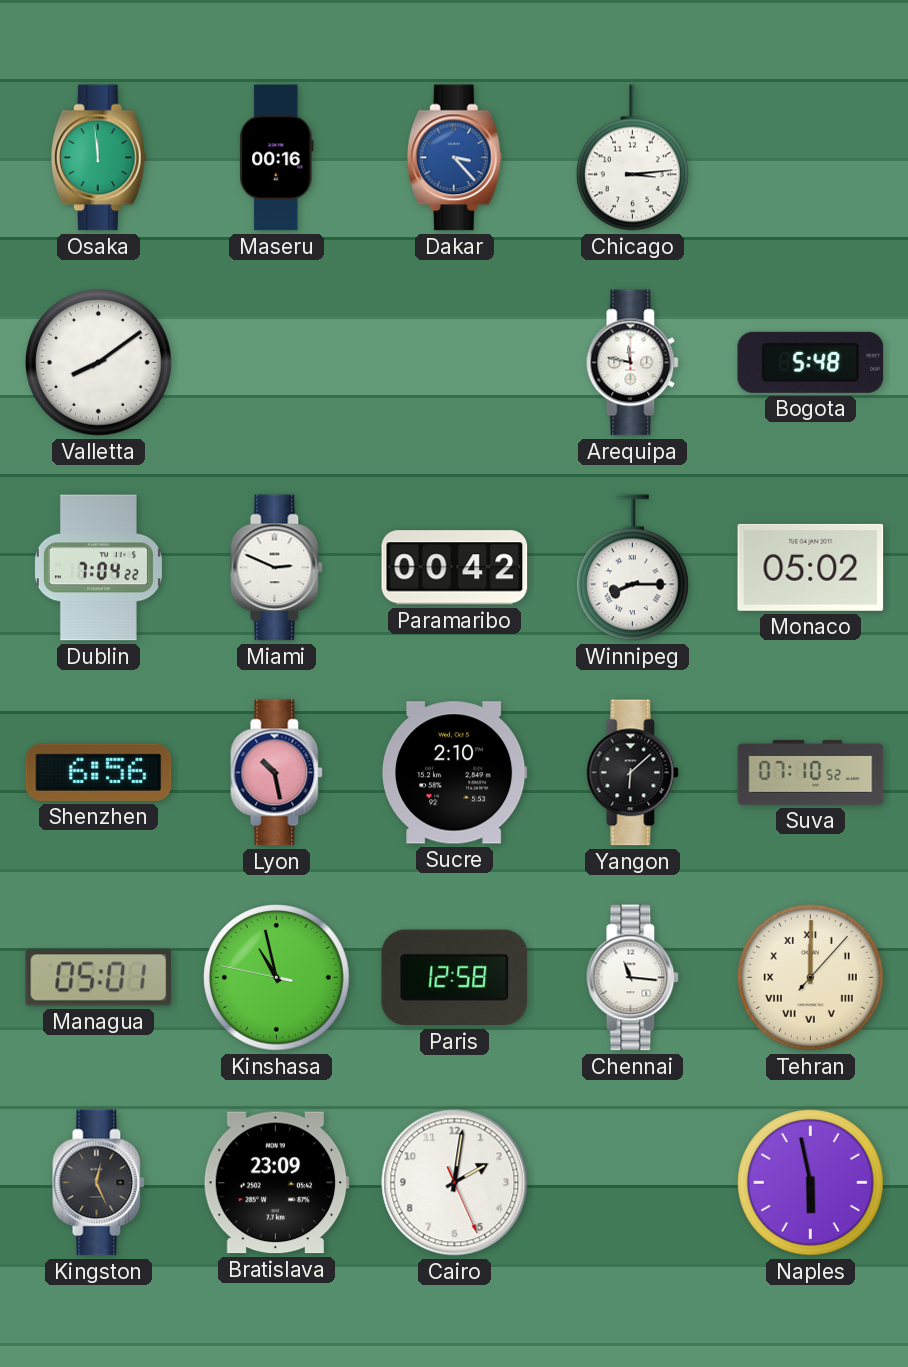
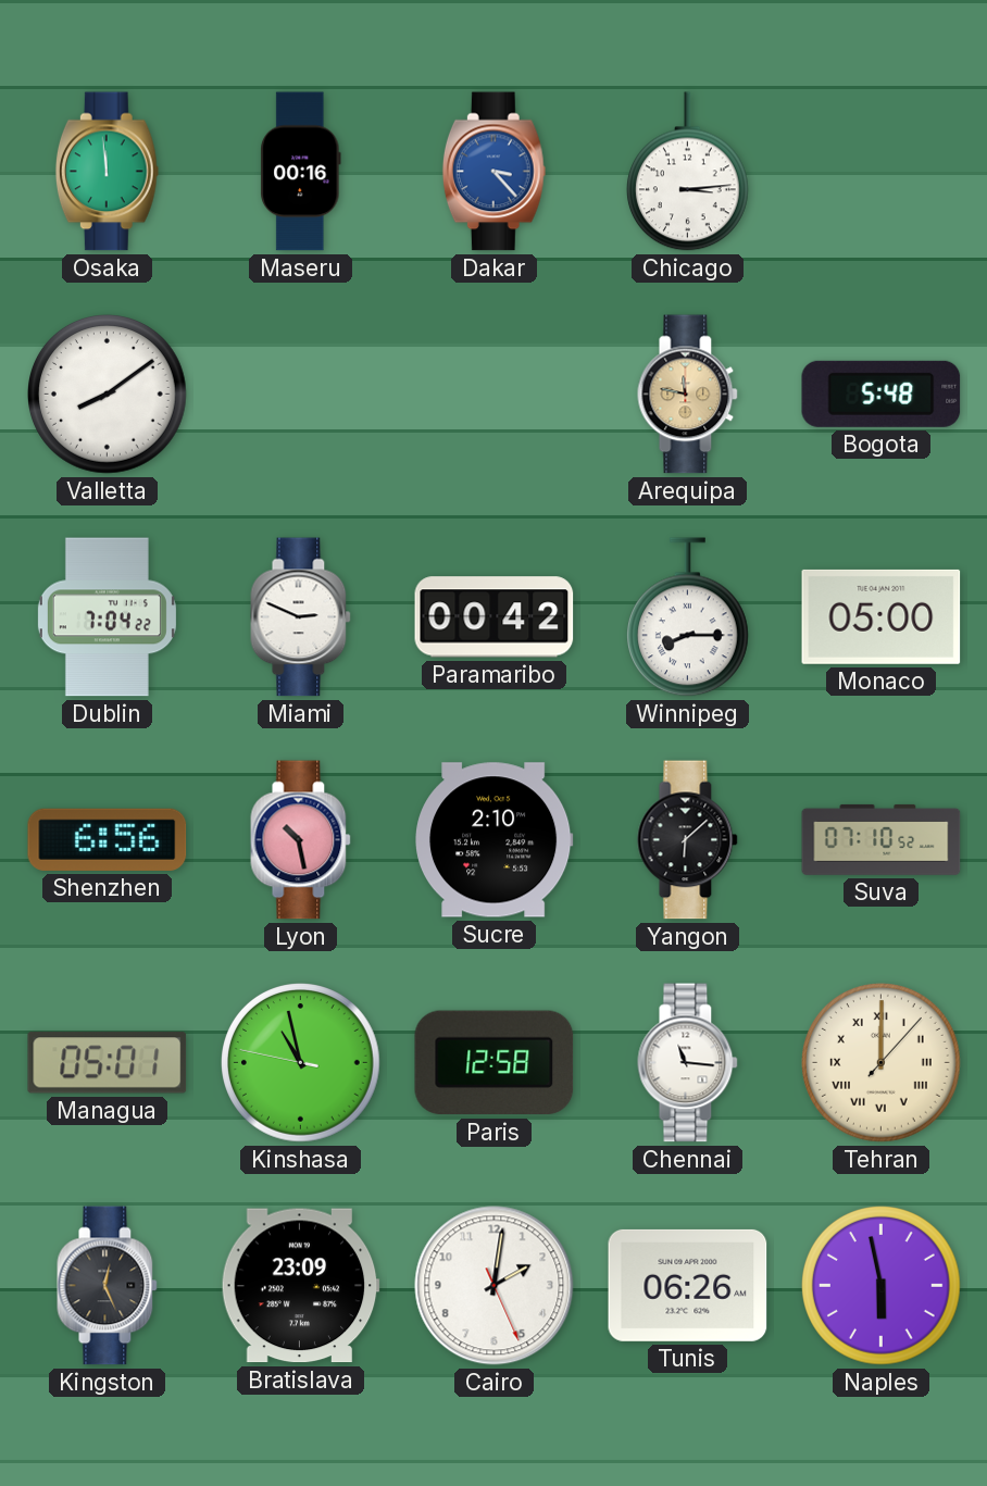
Arequipa dial: white -> champagne
Monaco: 05:02 -> 05:00
Tunis: none -> 06:26
